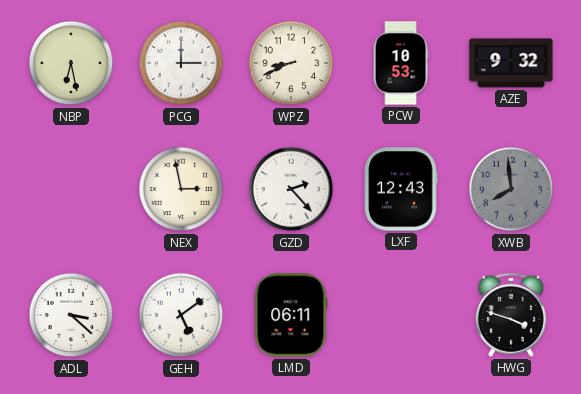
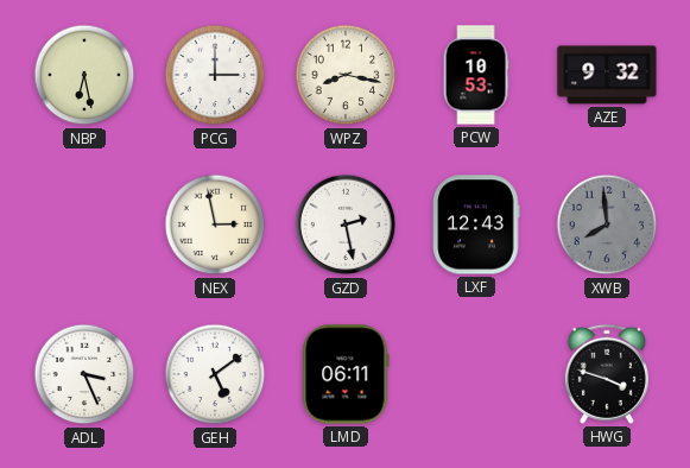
WPZ: 8:41 -> 8:17
GZD: 2:23 -> 2:28
ADL: 3:22 -> 3:26
